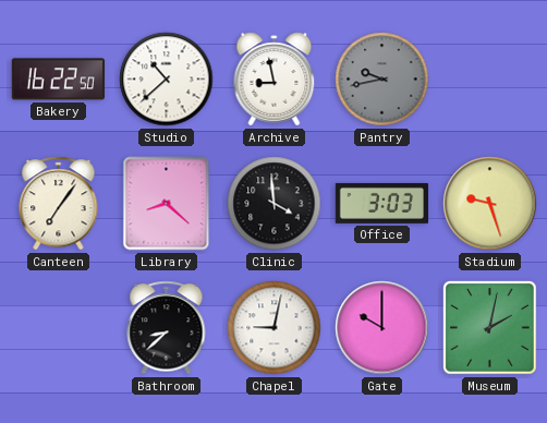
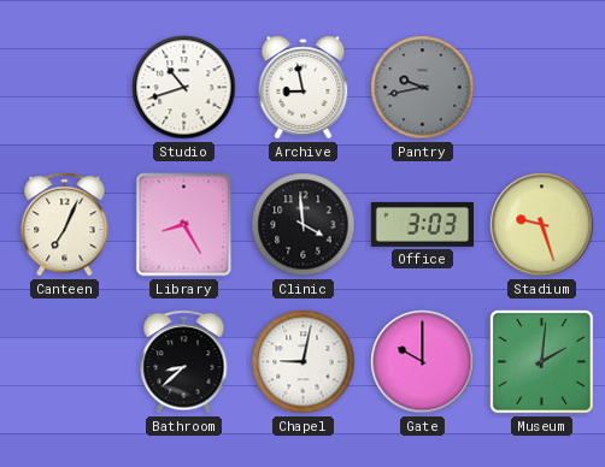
Bakery: 16:22 -> none
Studio: 10:38 -> 10:42
Canteen: 7:06 -> 7:04
Library: 8:22 -> 8:25
Museum: 2:02 -> 2:01
